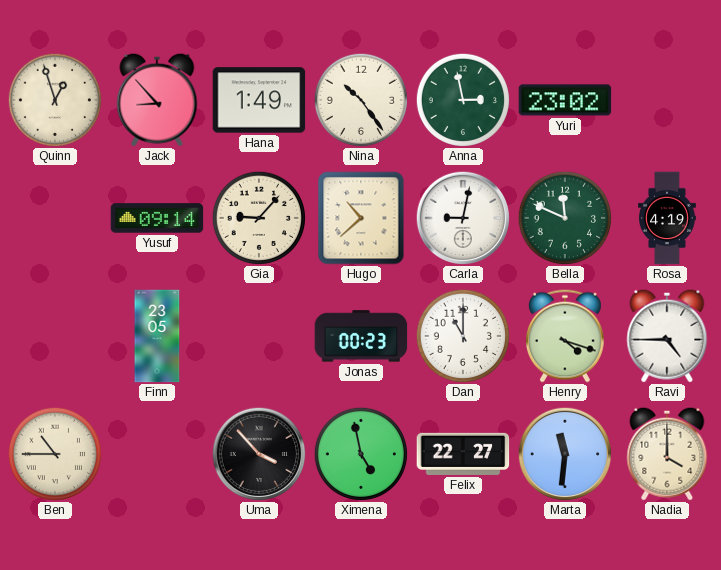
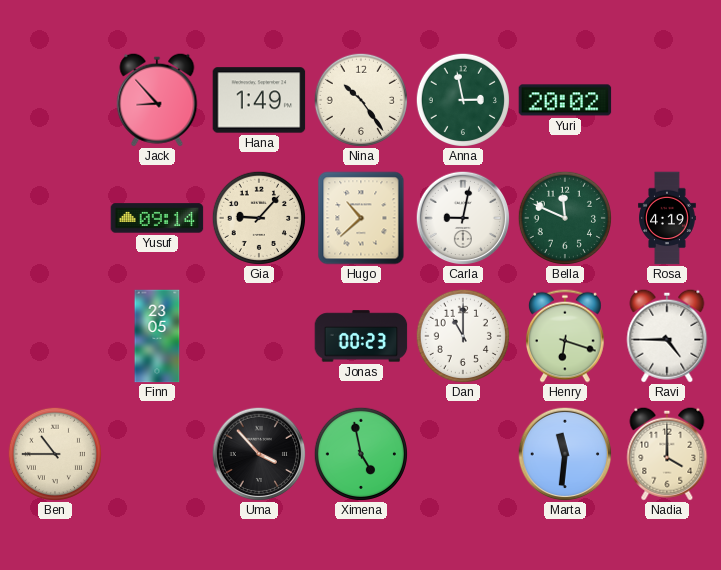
Quinn: 12:57 -> none
Yuri: 23:02 -> 20:02
Henry: 4:18 -> 6:18
Felix: 22:27 -> none
